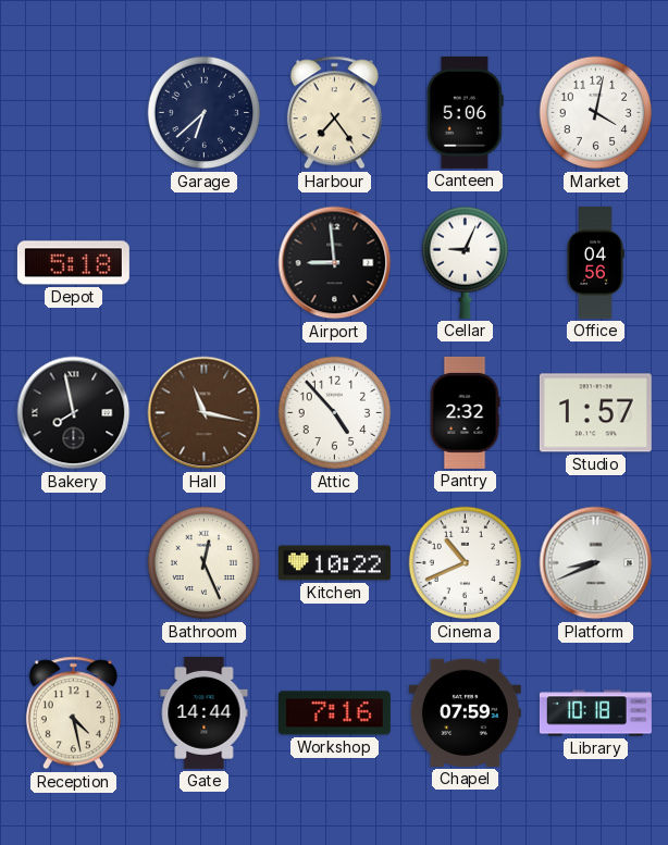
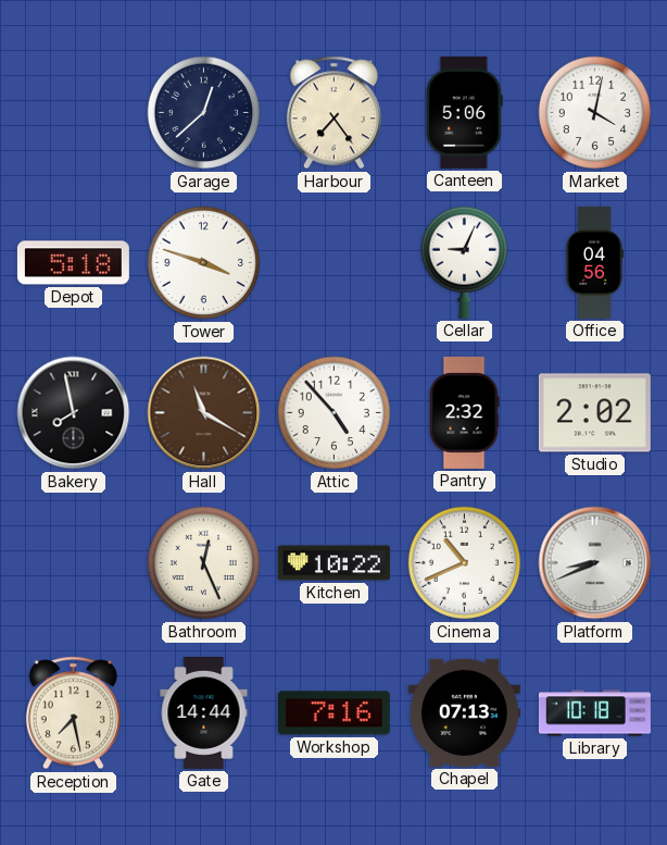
Garage: 6:38 -> 12:38
Tower: none -> 3:48
Airport: 8:59 -> none
Hall: 11:17 -> 11:20
Studio: 1:57 -> 2:02
Reception: 4:28 -> 7:28
Chapel: 07:59 -> 07:13
